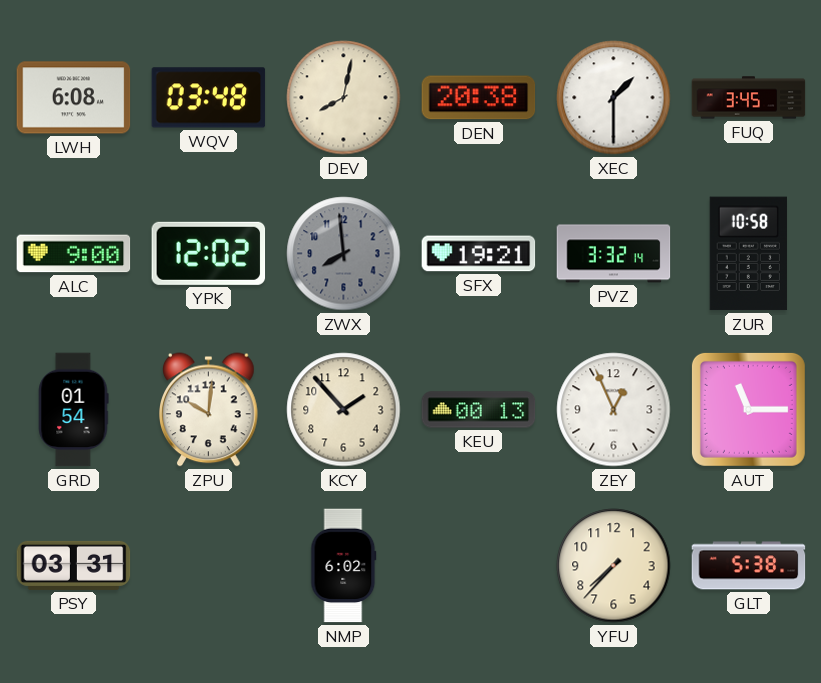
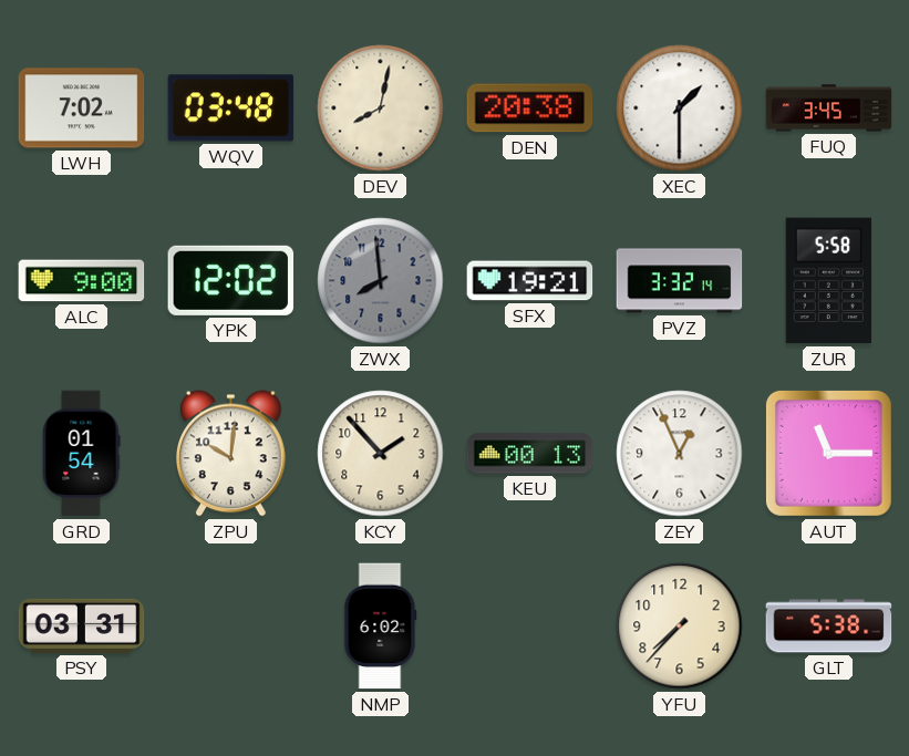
LWH: 6:08 -> 7:02
ZUR: 10:58 -> 5:58
